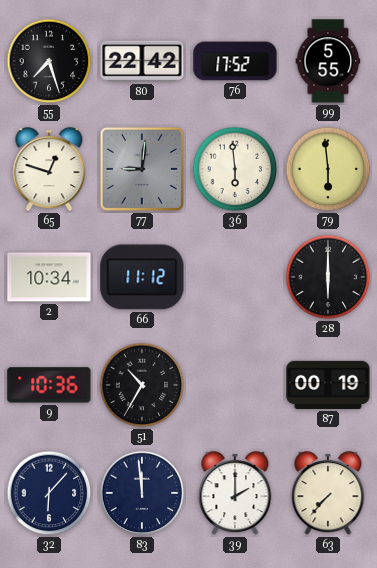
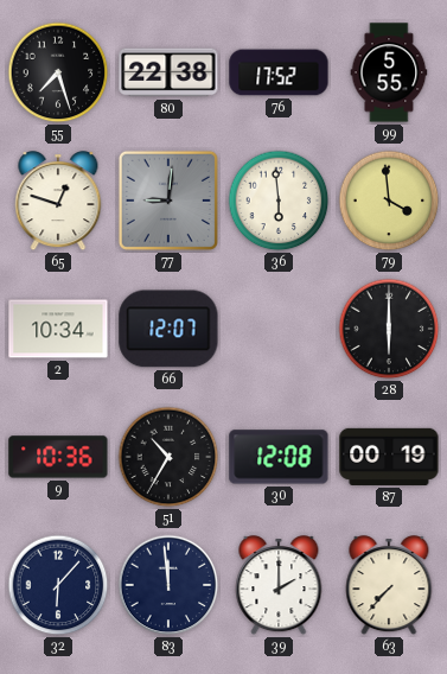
80: 22:42 -> 22:38
79: 5:59 -> 3:59
66: 11:12 -> 12:07
30: none -> 12:08
